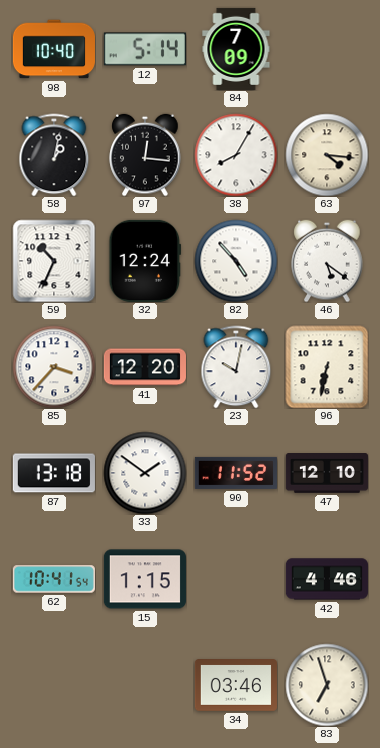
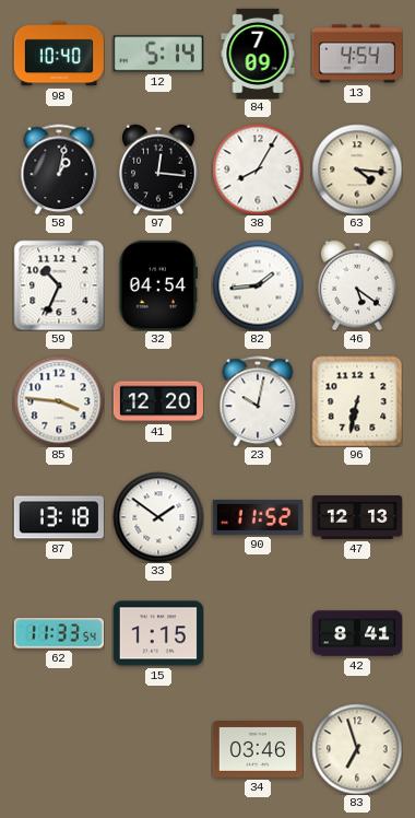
13: none -> 4:54
32: 12:24 -> 04:54
82: 4:53 -> 1:44
85: 3:37 -> 3:46
47: 12:10 -> 12:13
62: 10:41 -> 11:33
42: 4:46 -> 8:41
